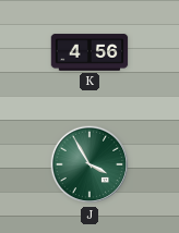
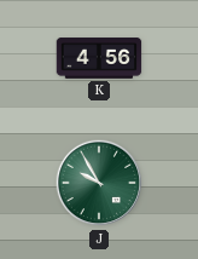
J: 3:55 -> 9:55
